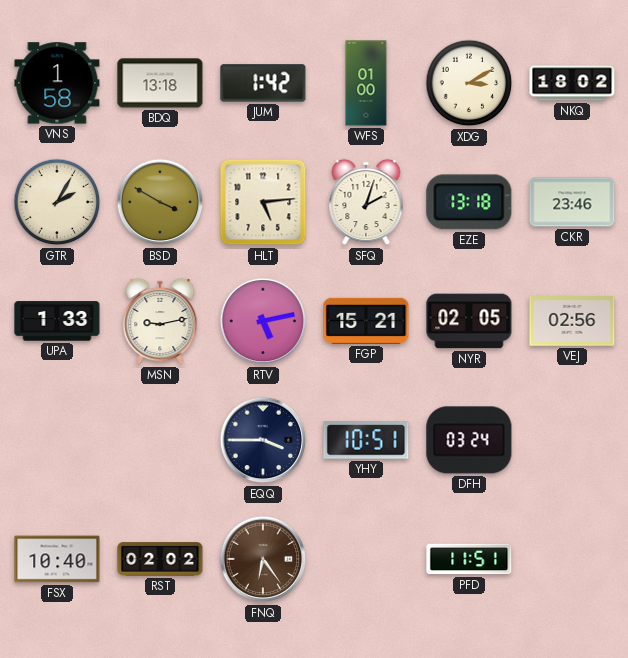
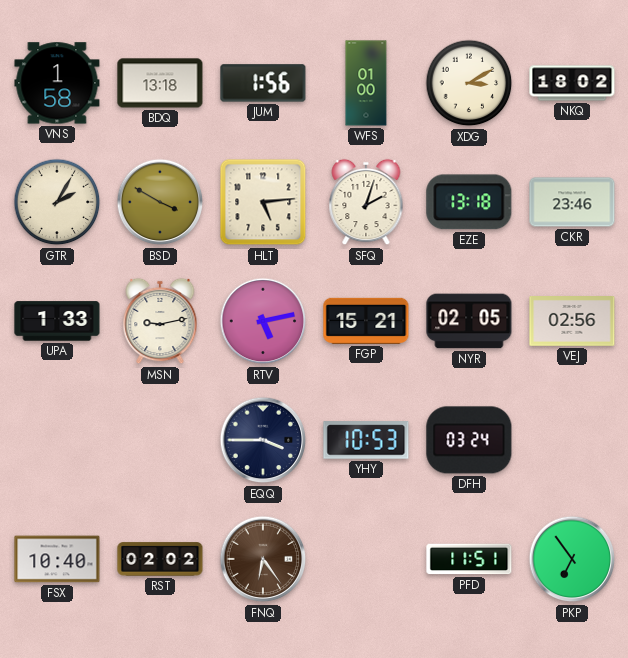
JUM: 1:42 -> 1:56
YHY: 10:51 -> 10:53
PKP: none -> 6:54
